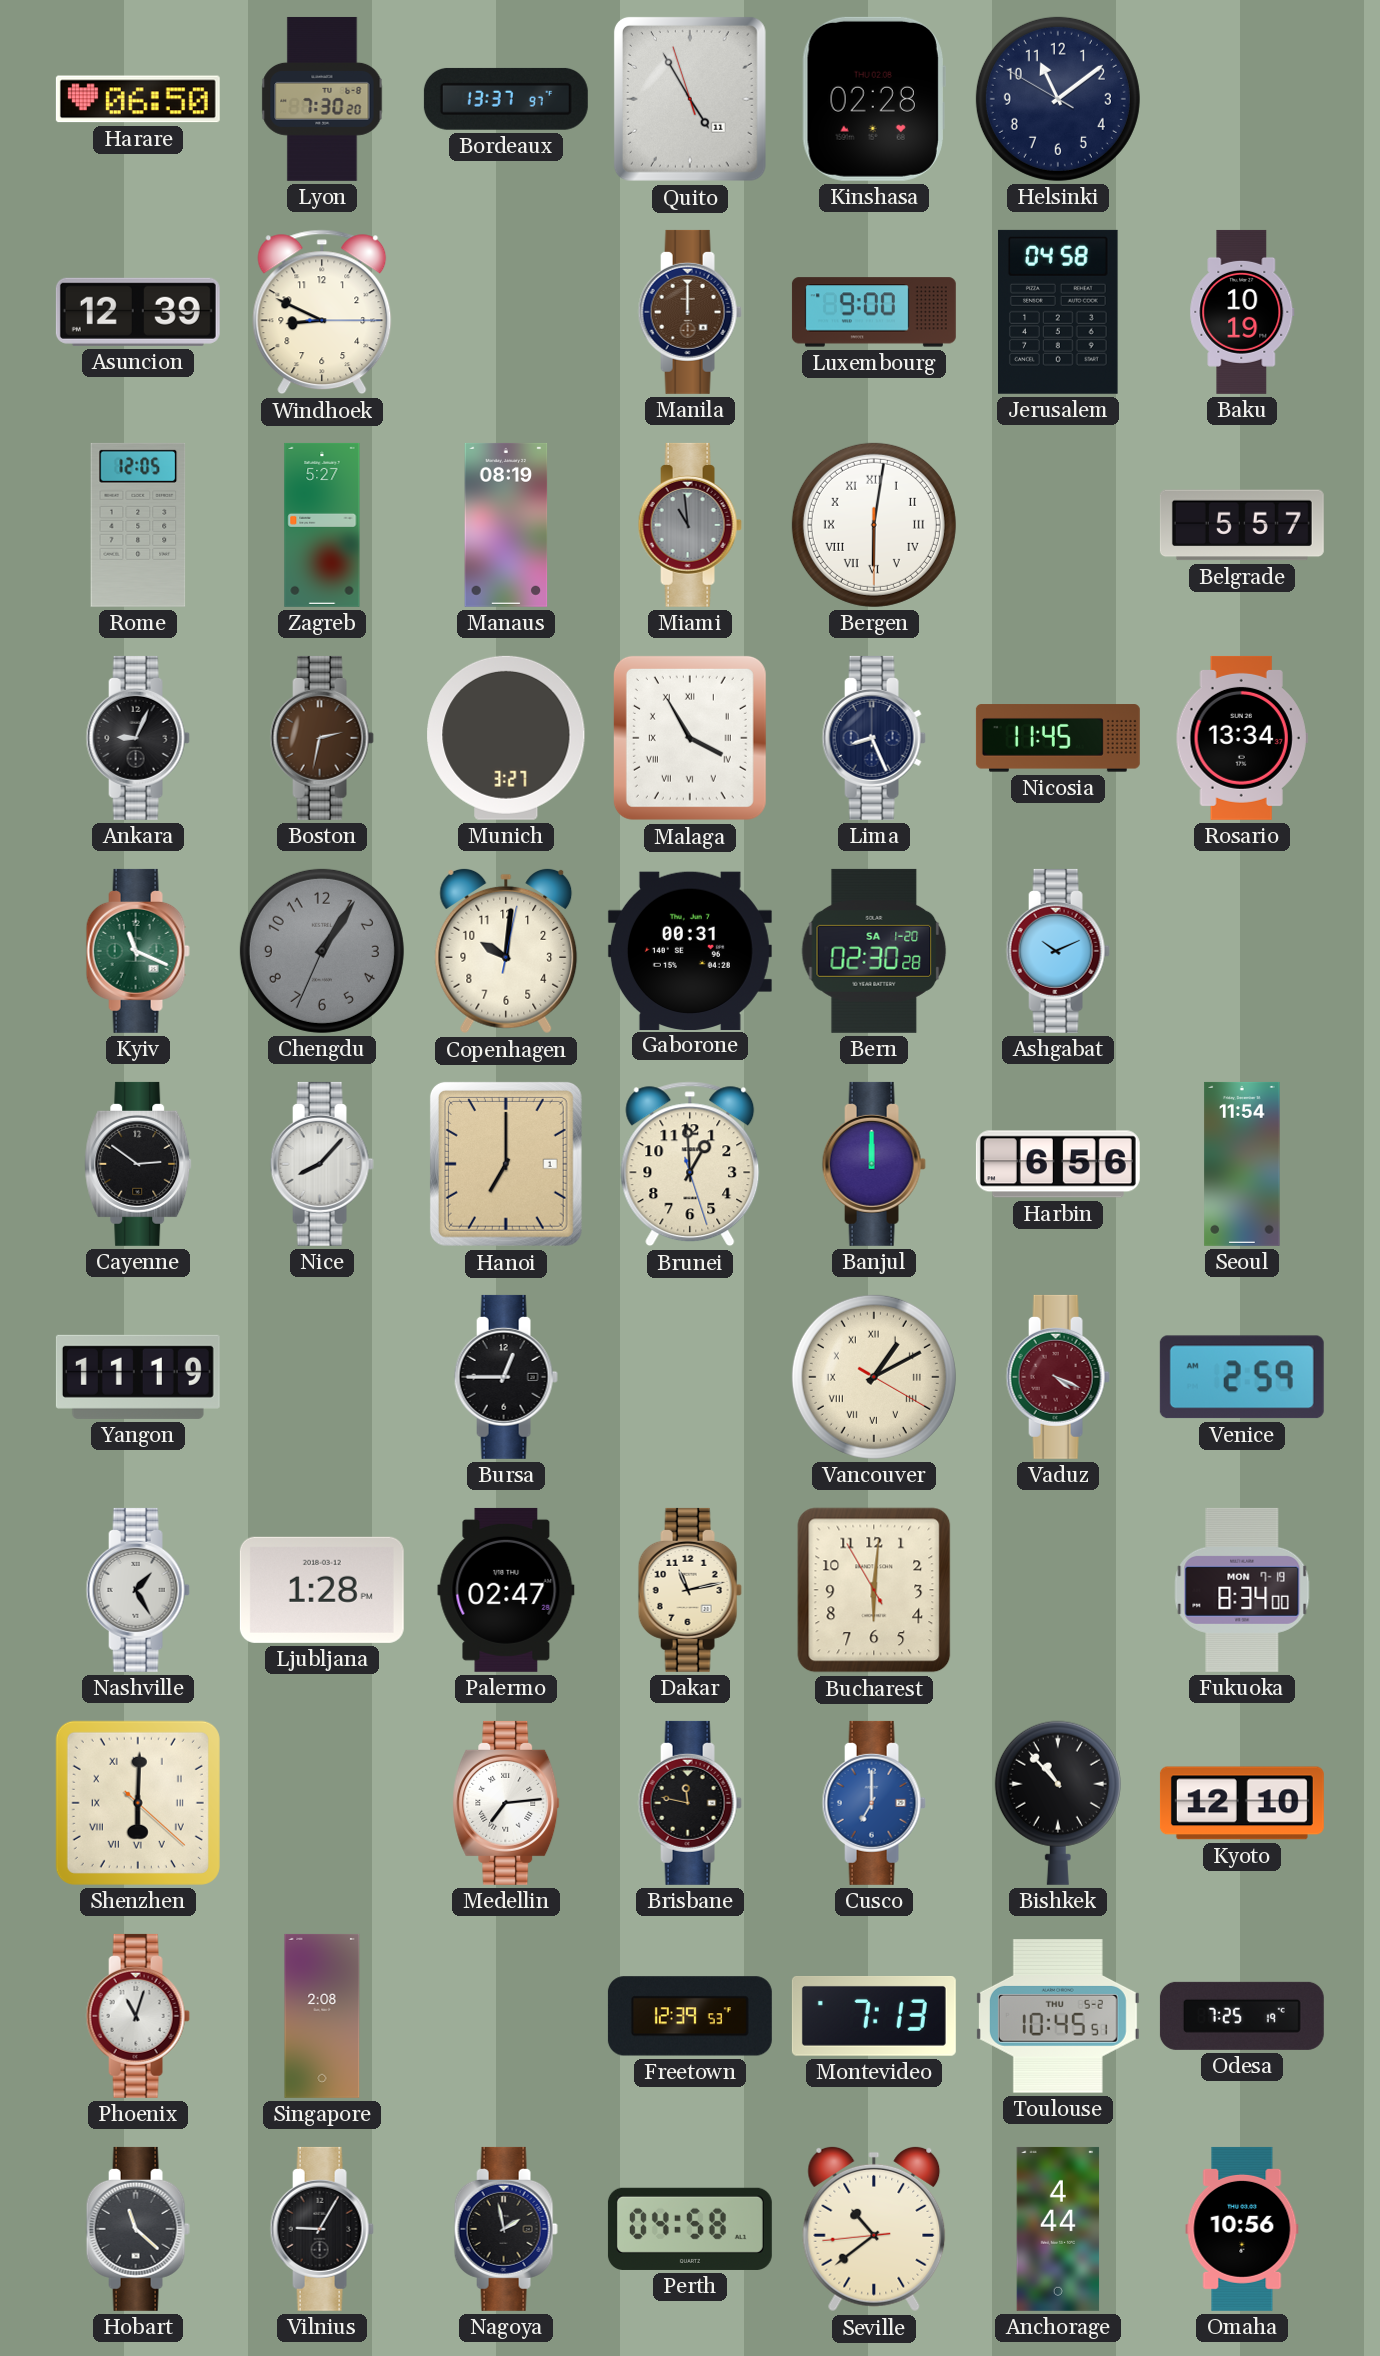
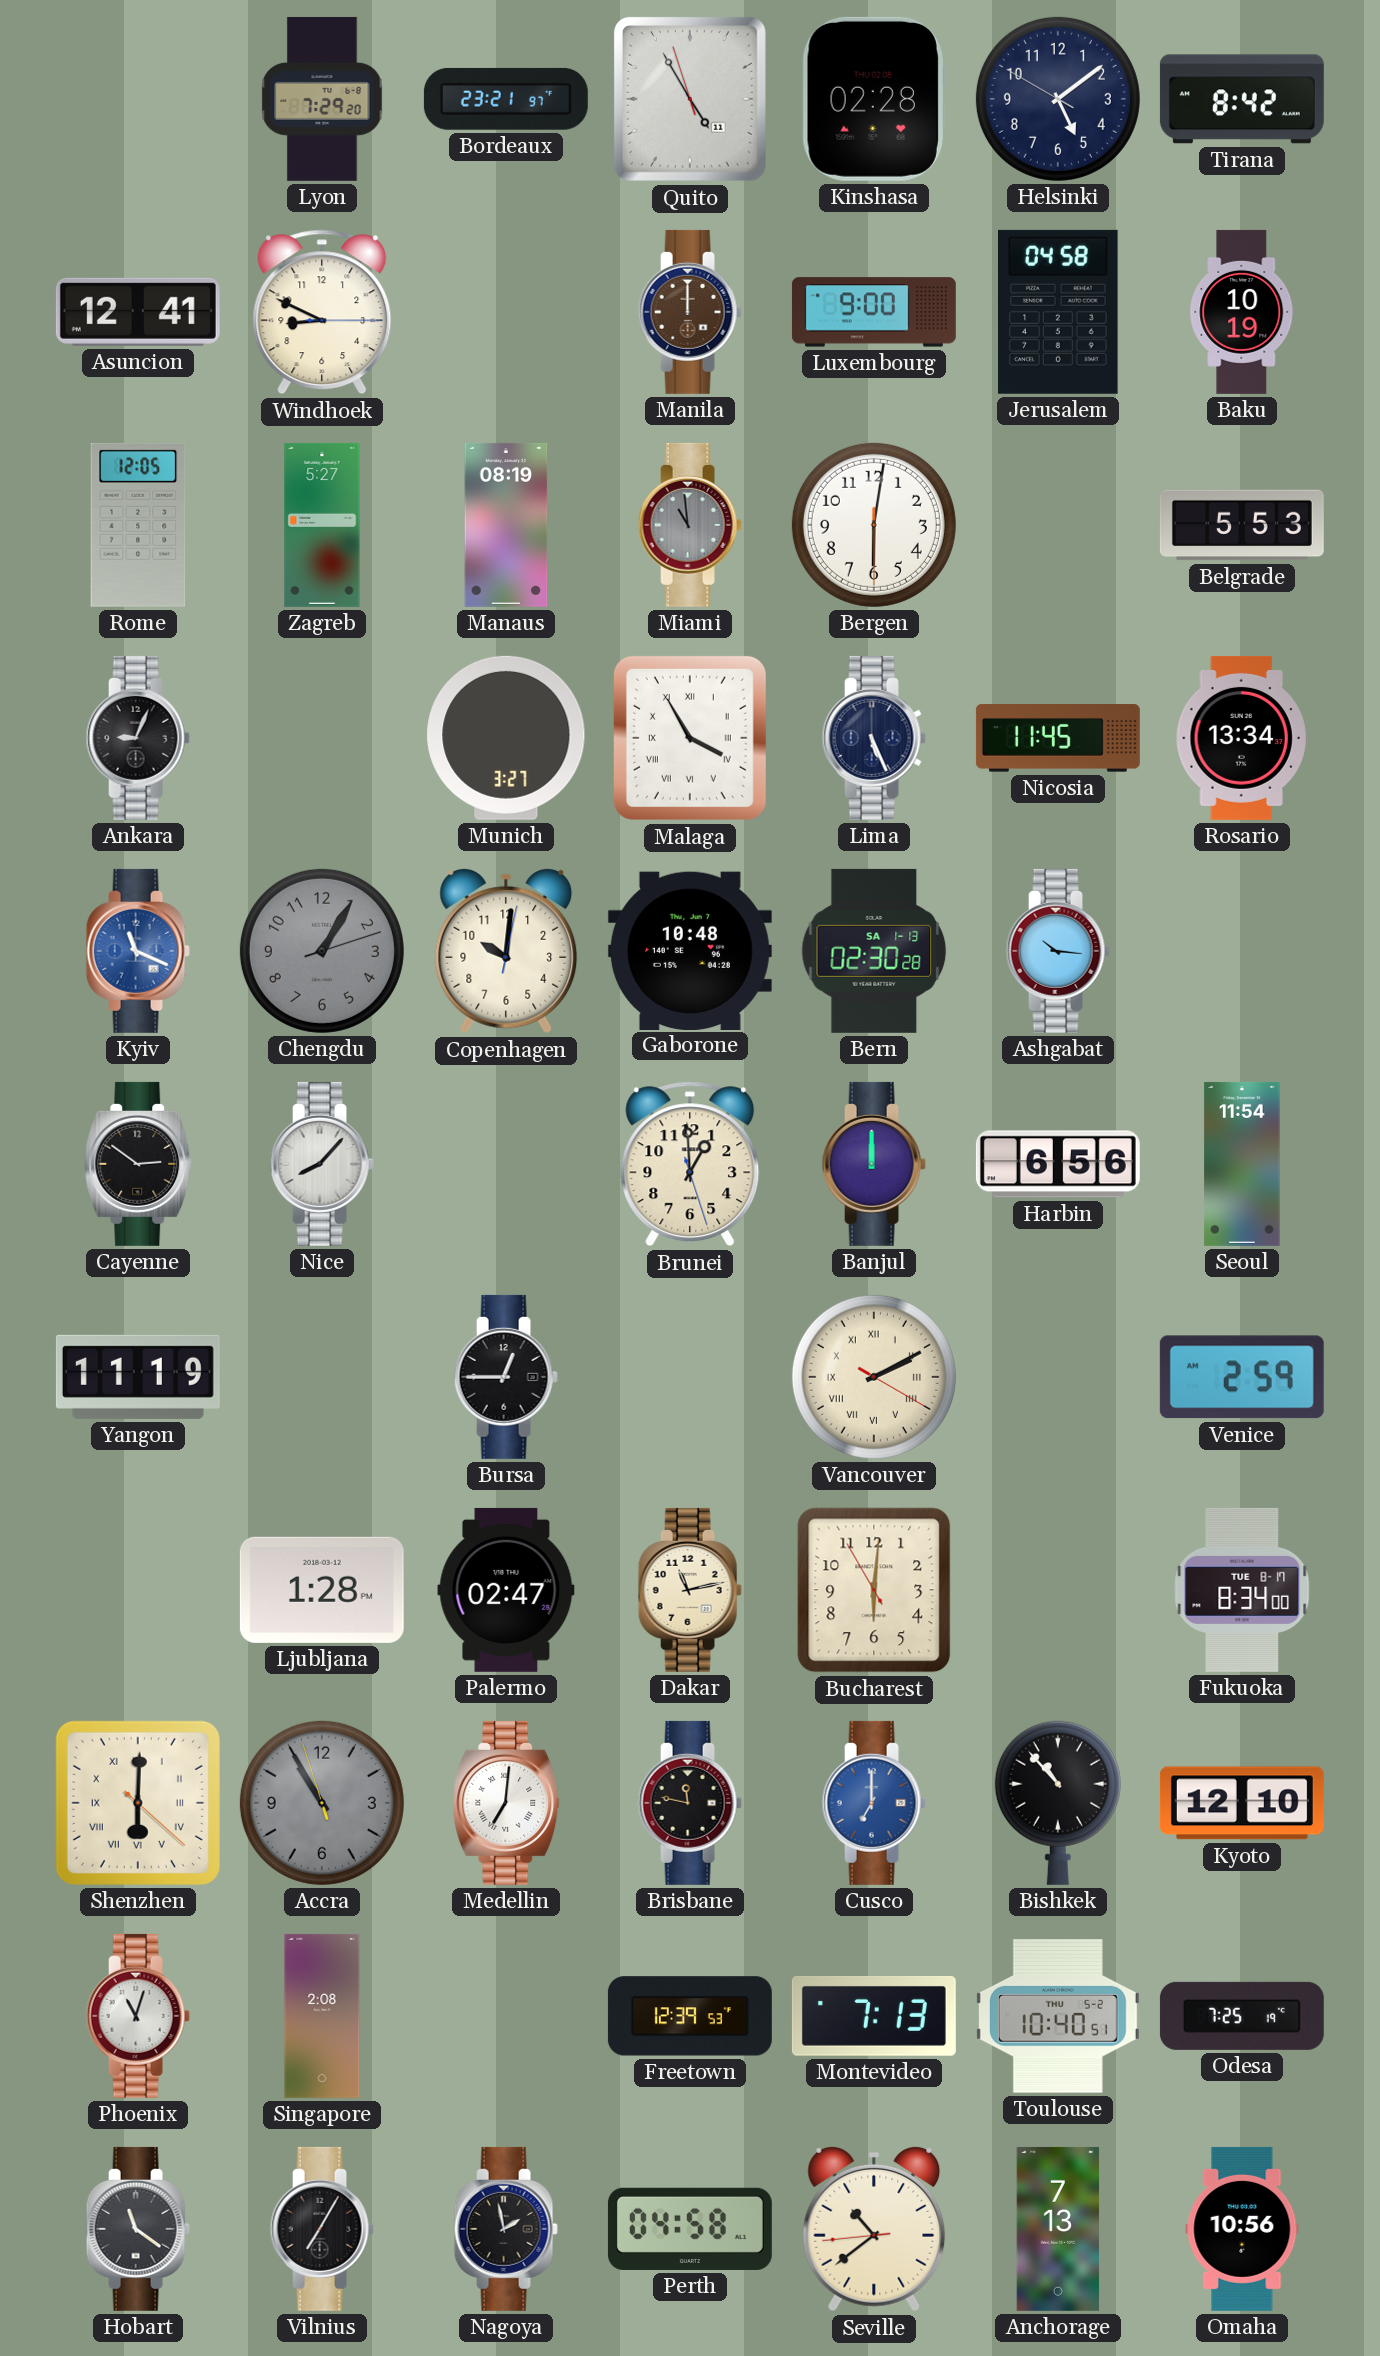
Harare: 06:50 -> none
Lyon: 7:30 -> 7:29
Bordeaux: 13:37 -> 23:21
Helsinki: 11:08 -> 5:08
Tirana: none -> 8:42
Asuncion: 12:39 -> 12:41
Bergen numerals: Roman -> Arabic
Belgrade: 5:57 -> 5:53
Boston: 2:32 -> none
Lima: 8:26 -> 5:26
Kyiv dial: green -> blue
Chengdu: 1:05:34 -> 1:05:12
Gaborone: 00:31 -> 10:48
Bern date: SA 1-20 -> SA 1-13
Ashgabat: 10:11 -> 10:16
Hanoi: 7:00 -> none
Vancouver: 1:10 -> 2:10
Vaduz: 4:19 -> none
Nashville: 1:25 -> none
Fukuoka date: MON 7-19 -> TUE 8-17
Accra: none -> 10:54
Medellin: 7:14 -> 7:01
Toulouse: 10:45 -> 10:40
Hobart: 11:22 -> 11:21
Vilnius: 9:05 -> 7:05
Anchorage: 4:44 -> 7:13
